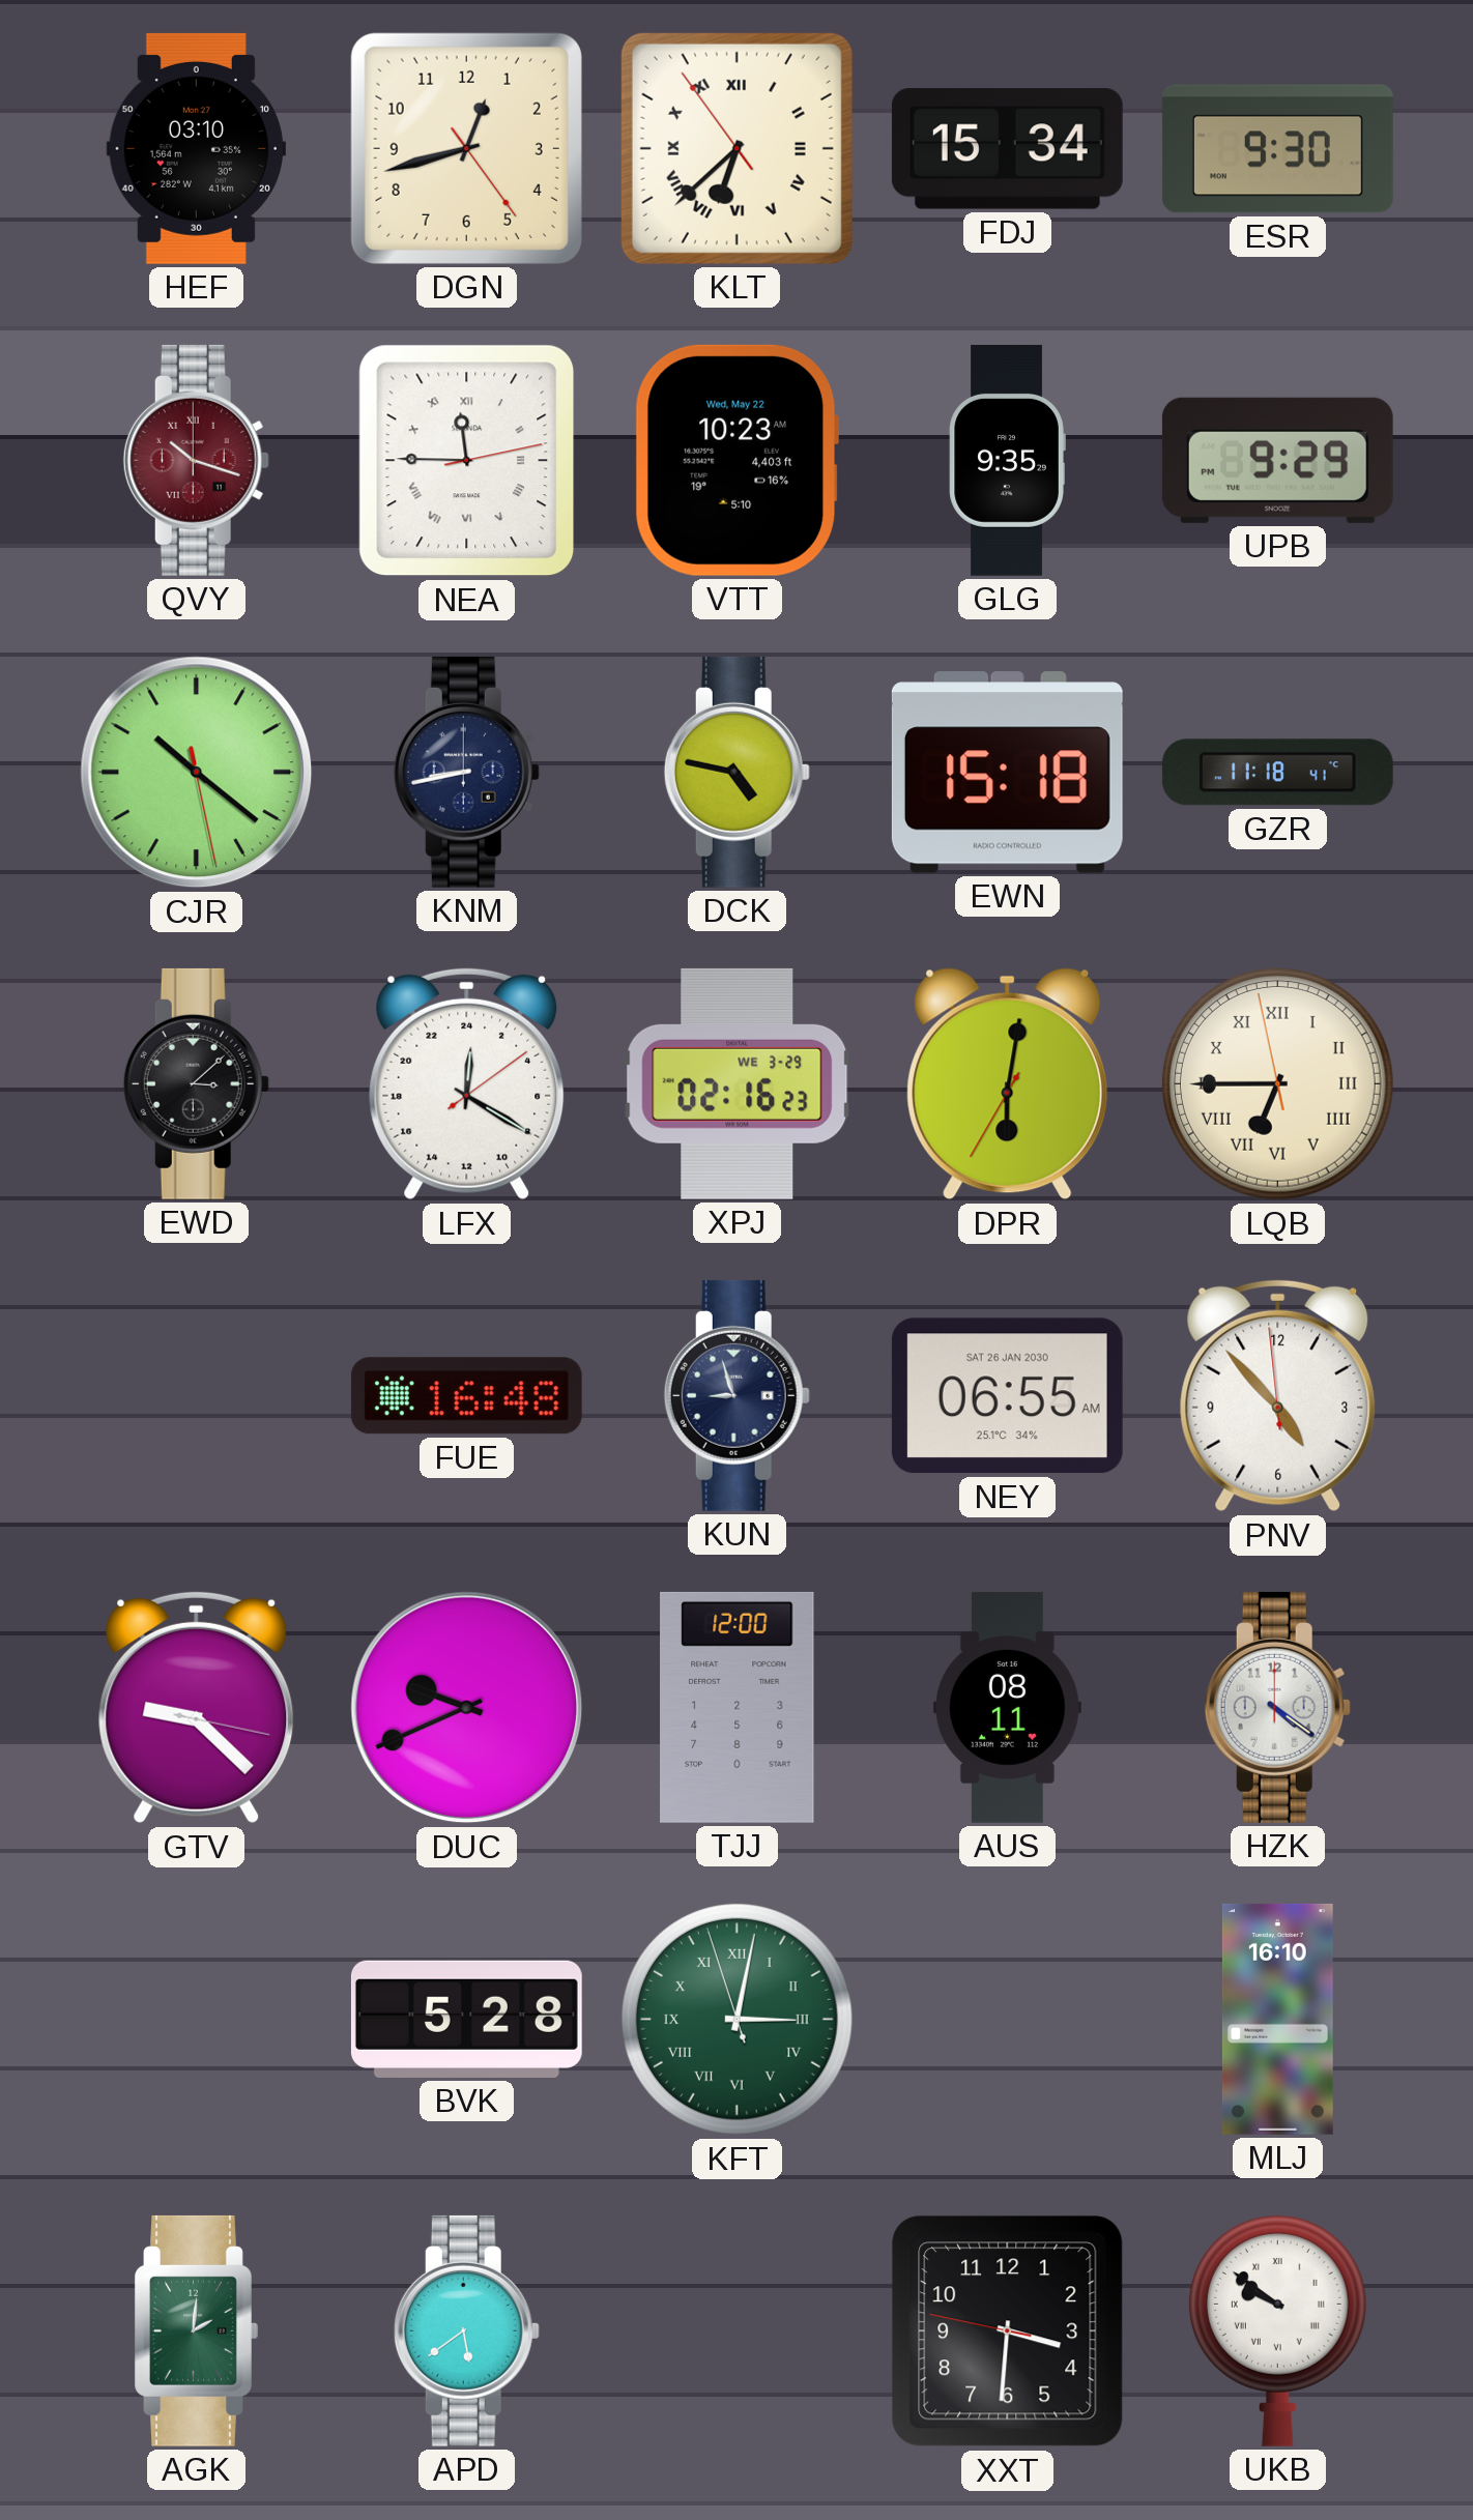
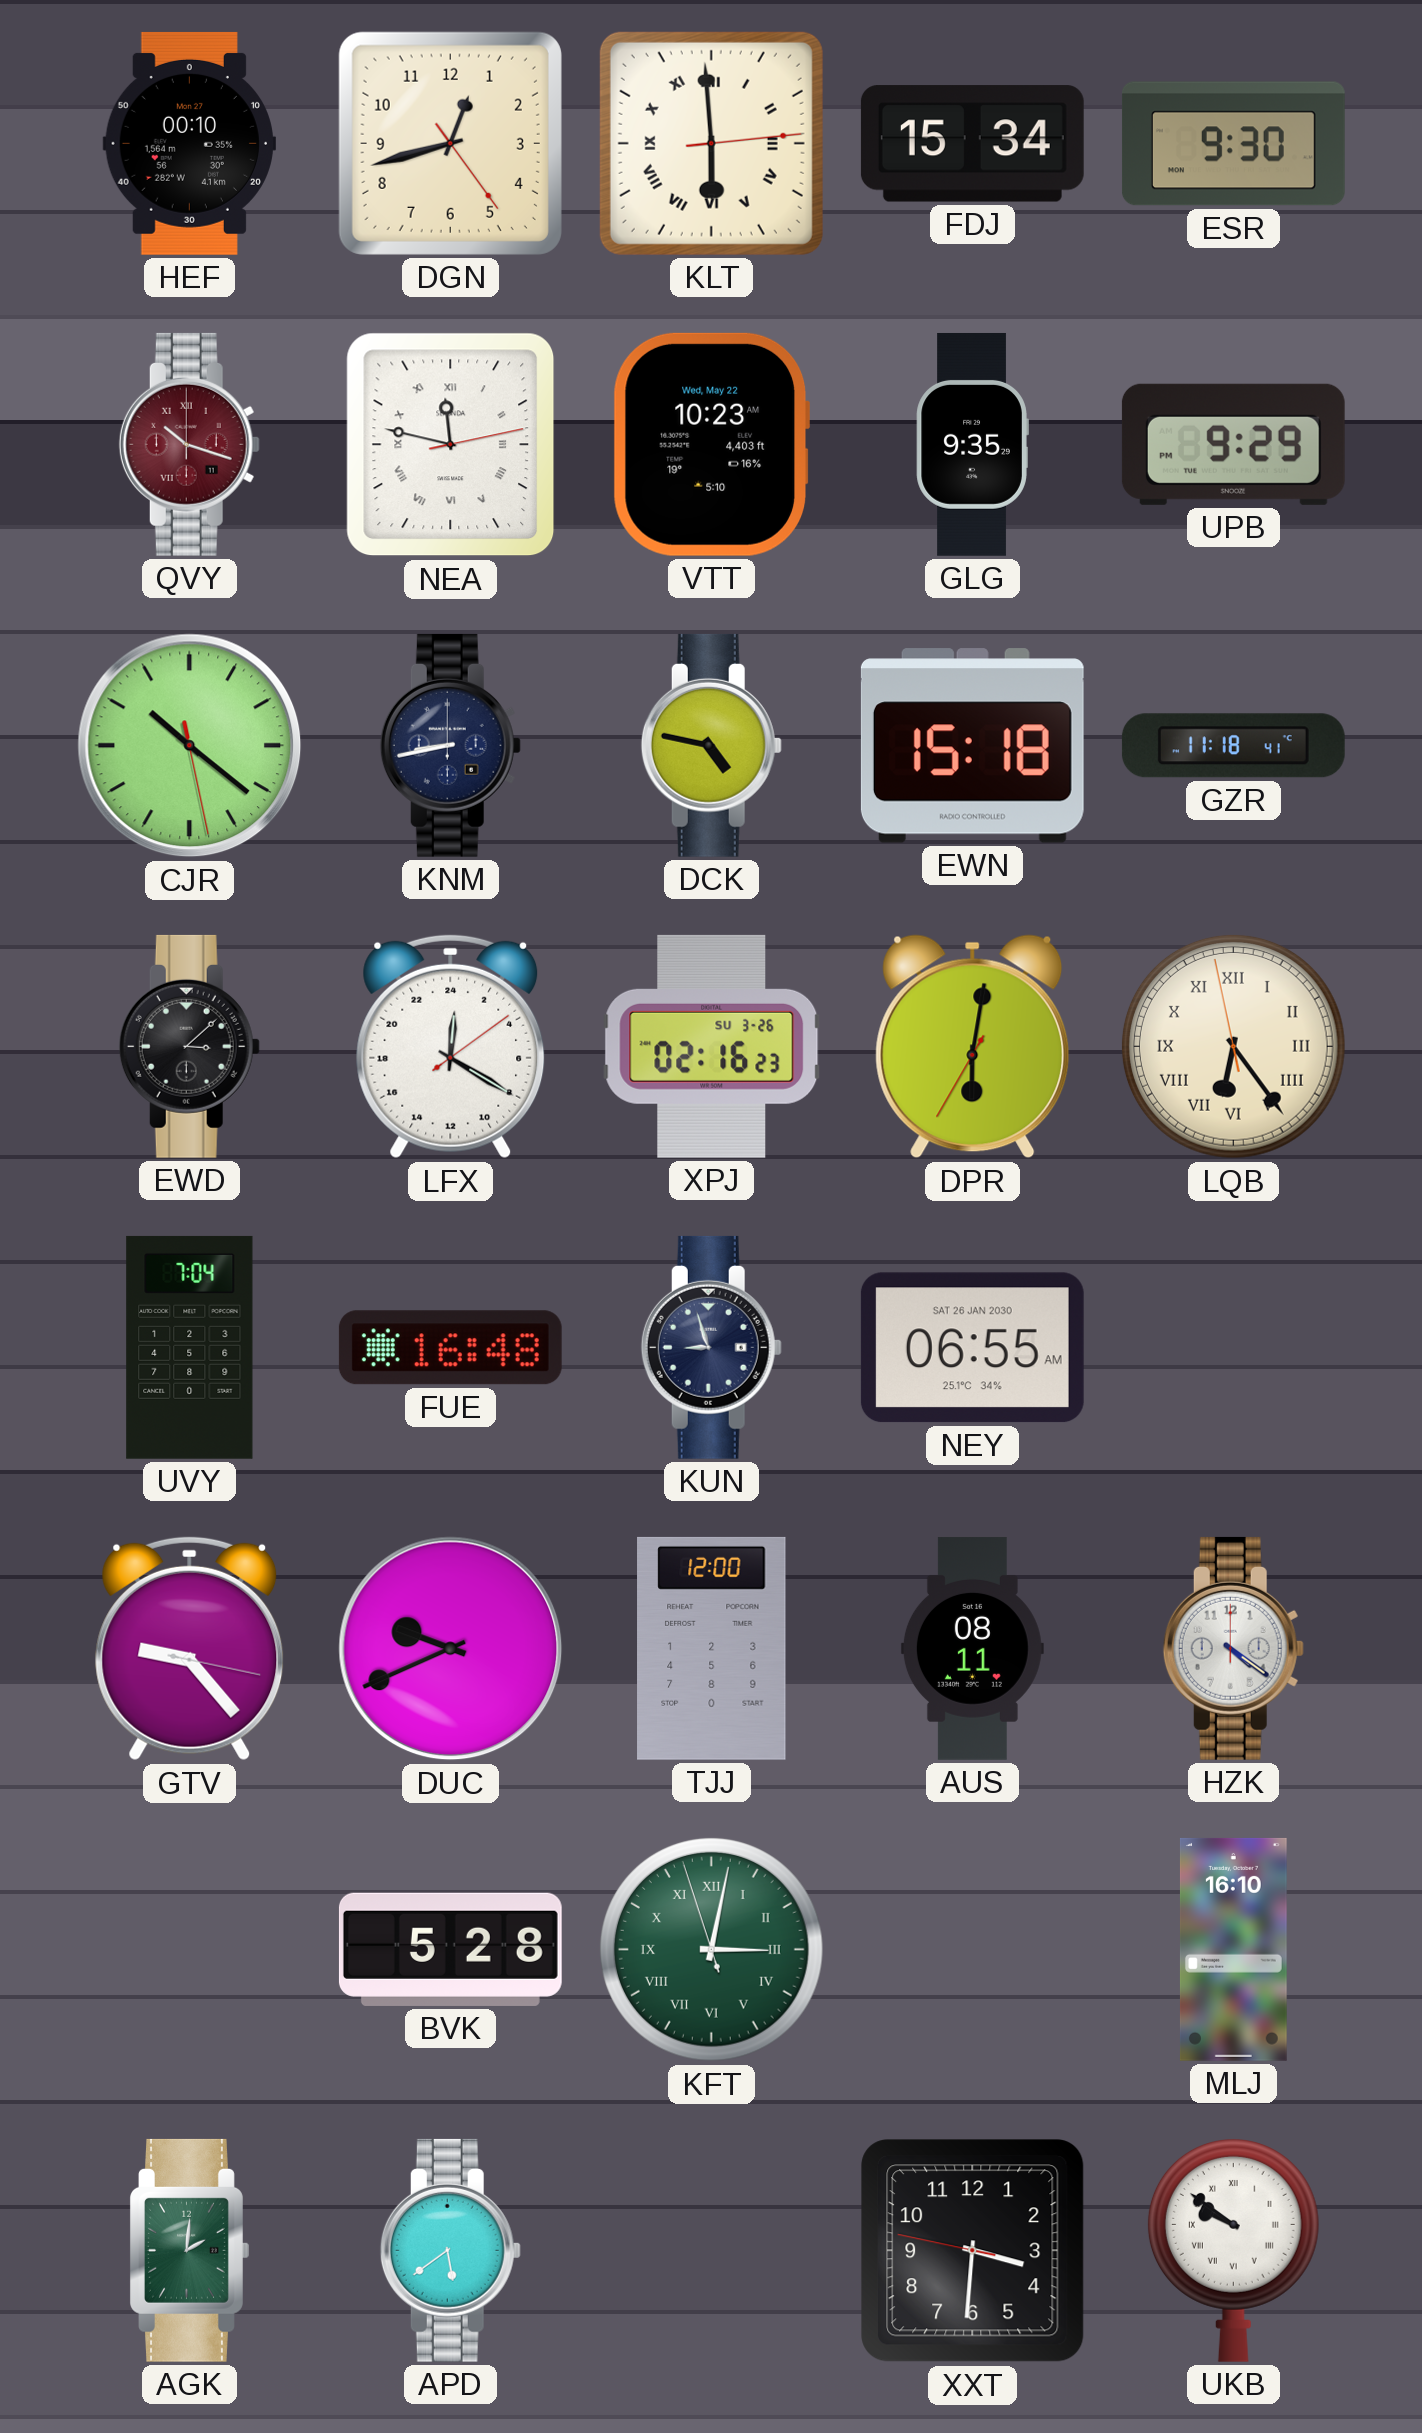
HEF: 03:10 -> 00:10
KLT: 6:37 -> 5:59
NEA: 11:45 -> 11:47
XPJ date: WE 3-29 -> SU 3-26
LQB: 6:44 -> 6:23
UVY: none -> 7:04
PNV: 4:52 -> none
GTV: 9:22 -> 9:23
